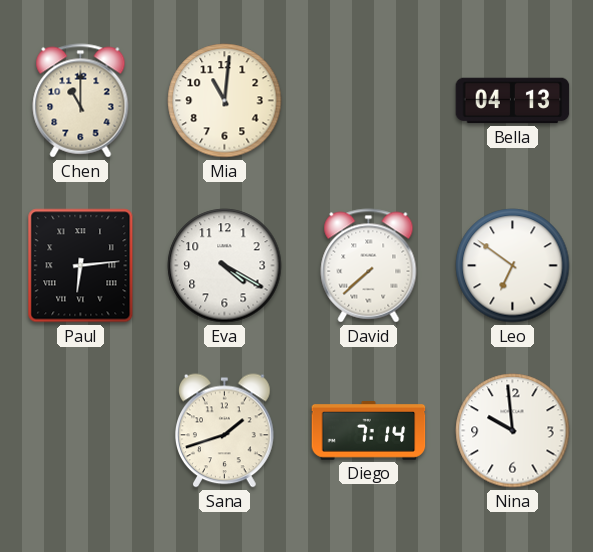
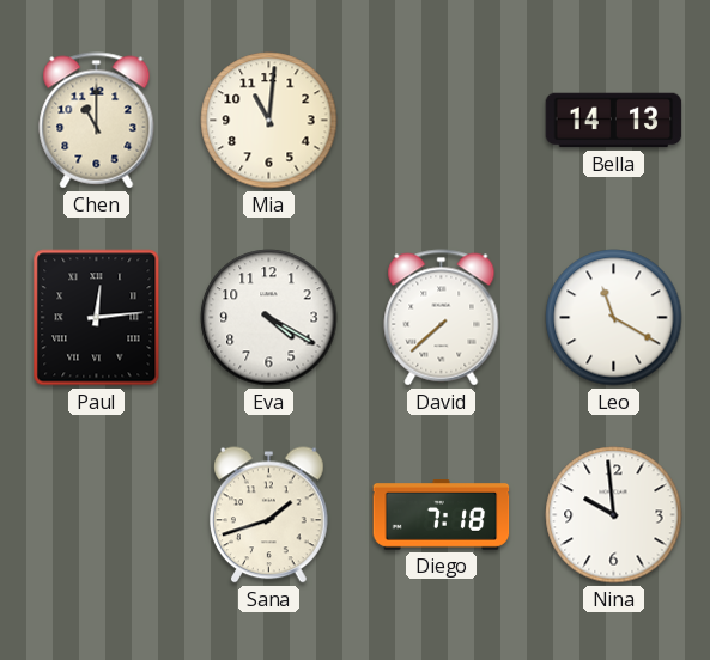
Bella: 04:13 -> 14:13
Paul: 6:14 -> 12:14
Leo: 6:51 -> 11:20
Diego: 7:14 -> 7:18
